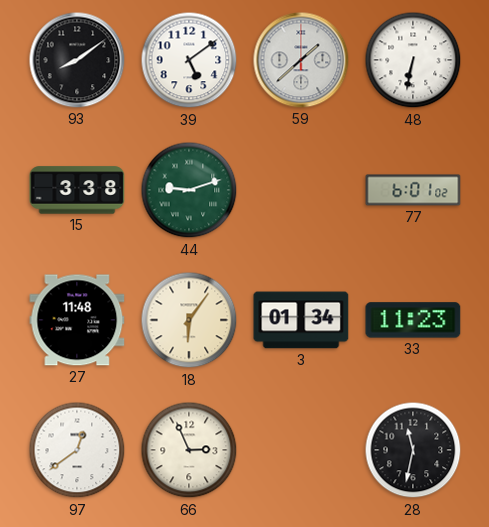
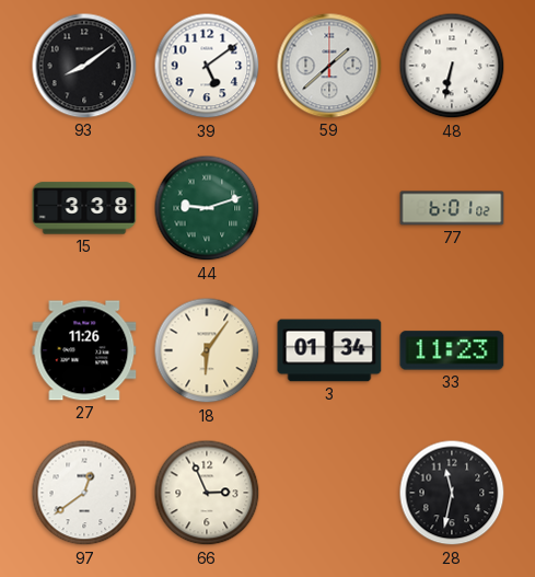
27: 11:48 -> 11:26
